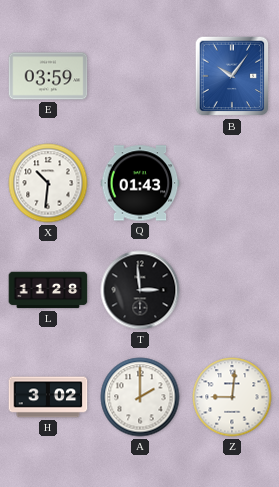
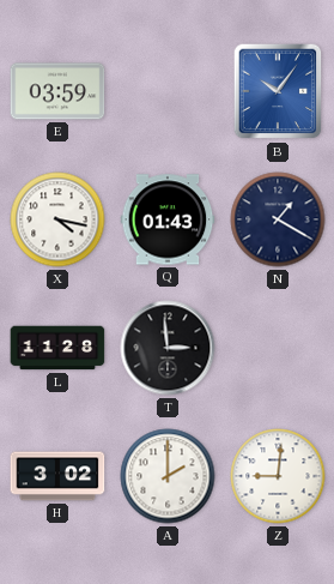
X: 10:31 -> 4:17
N: none -> 1:20
